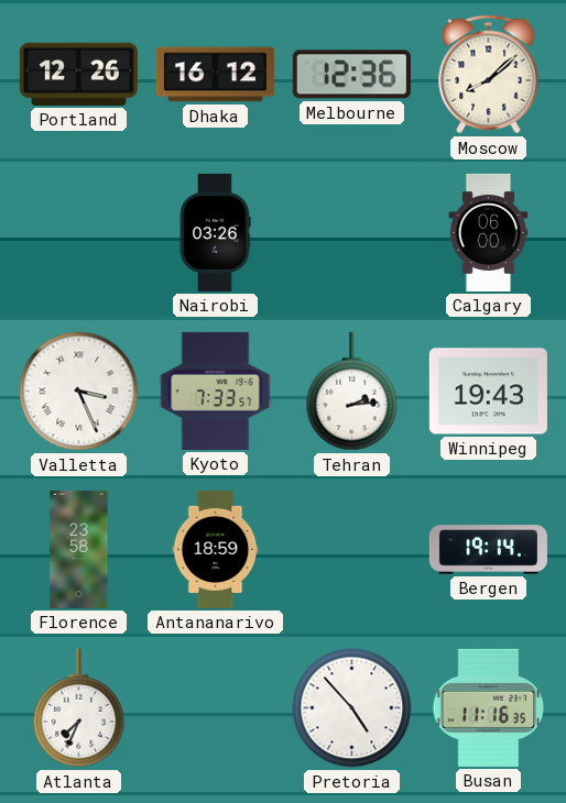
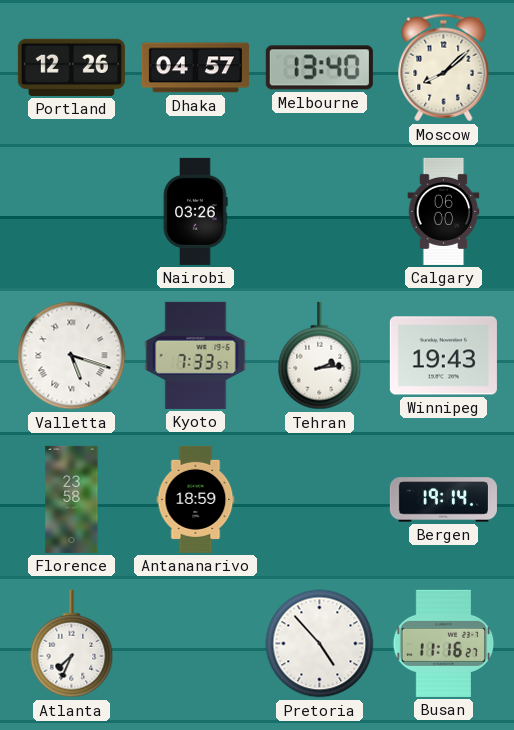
Dhaka: 16:12 -> 04:57
Melbourne: 12:36 -> 13:40
Valletta: 3:26 -> 5:18
Busan: 11:16:35 -> 11:16:27
